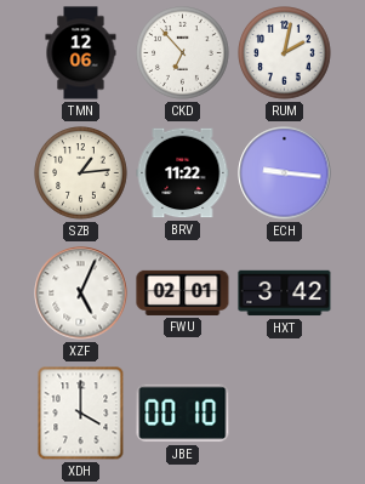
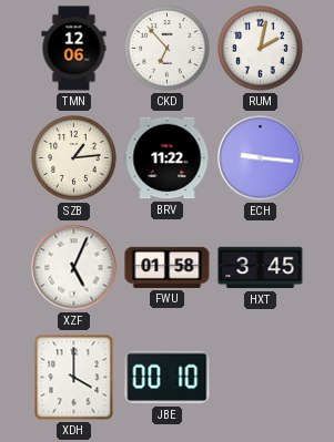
FWU: 02:01 -> 01:58
HXT: 3:42 -> 3:45
